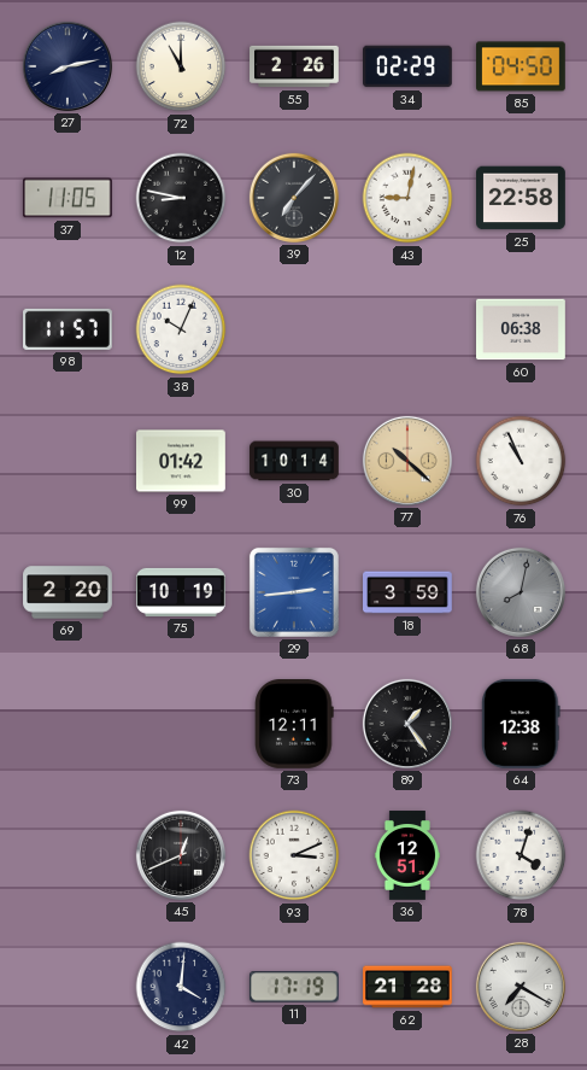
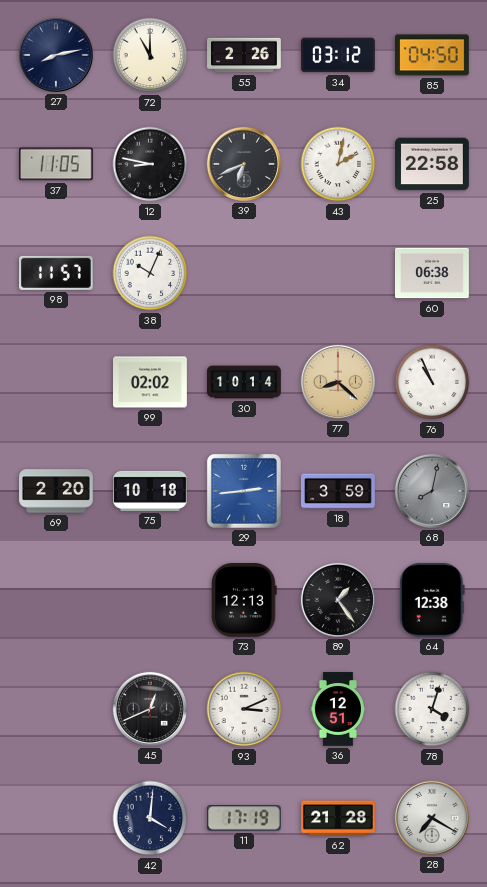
34: 02:29 -> 03:12
39: 7:07 -> 6:41
43: 9:02 -> 2:02
99: 01:42 -> 02:02
77: 10:22 -> 8:22
75: 10:19 -> 10:18
73: 12:11 -> 12:13
